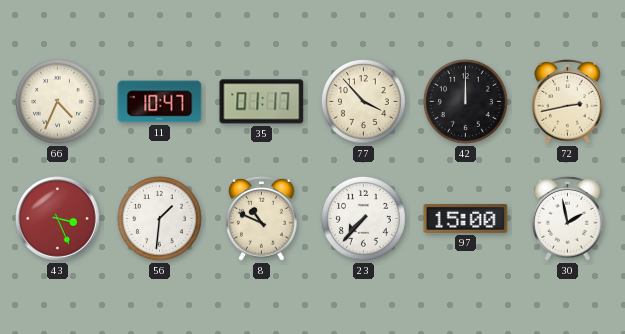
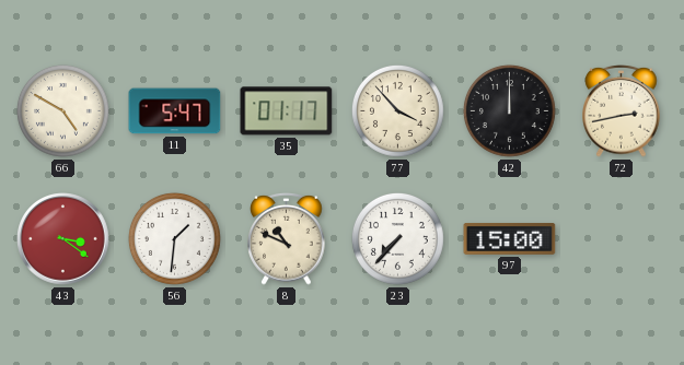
66: 4:34 -> 4:50
11: 10:47 -> 5:47
43: 3:26 -> 3:21
30: 1:58 -> none
